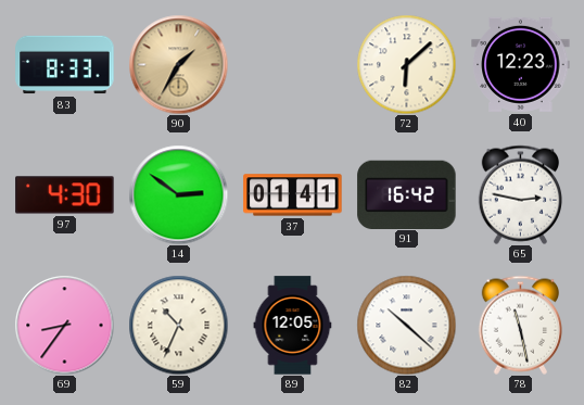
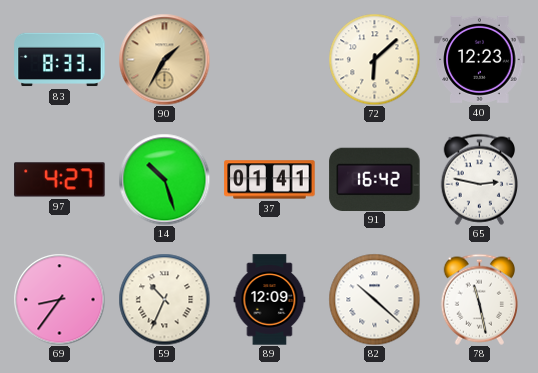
97: 4:30 -> 4:27
14: 2:51 -> 10:27
89: 12:05 -> 12:09
